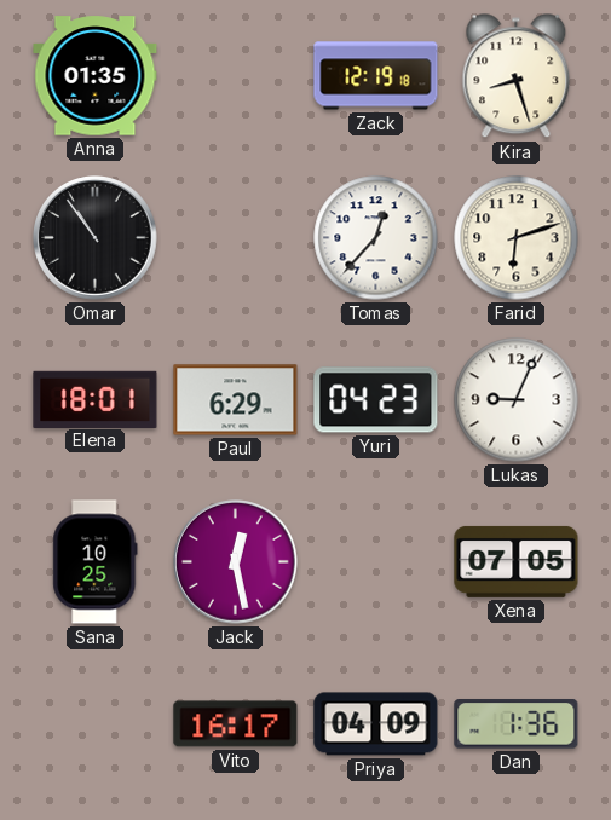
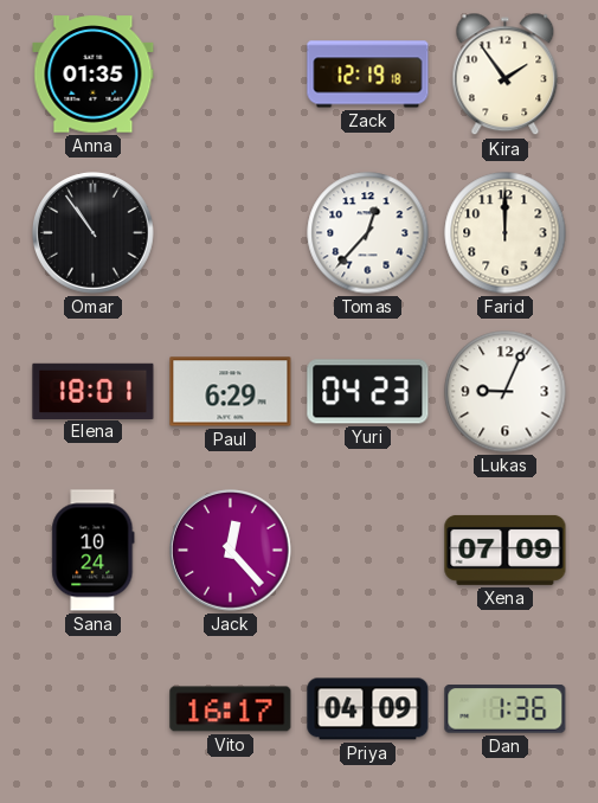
Kira: 8:27 -> 1:54
Farid: 6:12 -> 12:00
Sana: 10:25 -> 10:24
Jack: 12:28 -> 12:23
Xena: 07:05 -> 07:09
